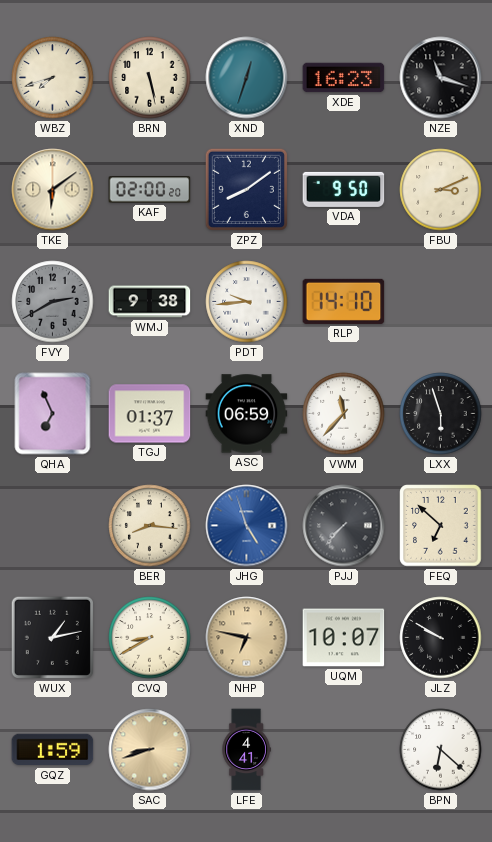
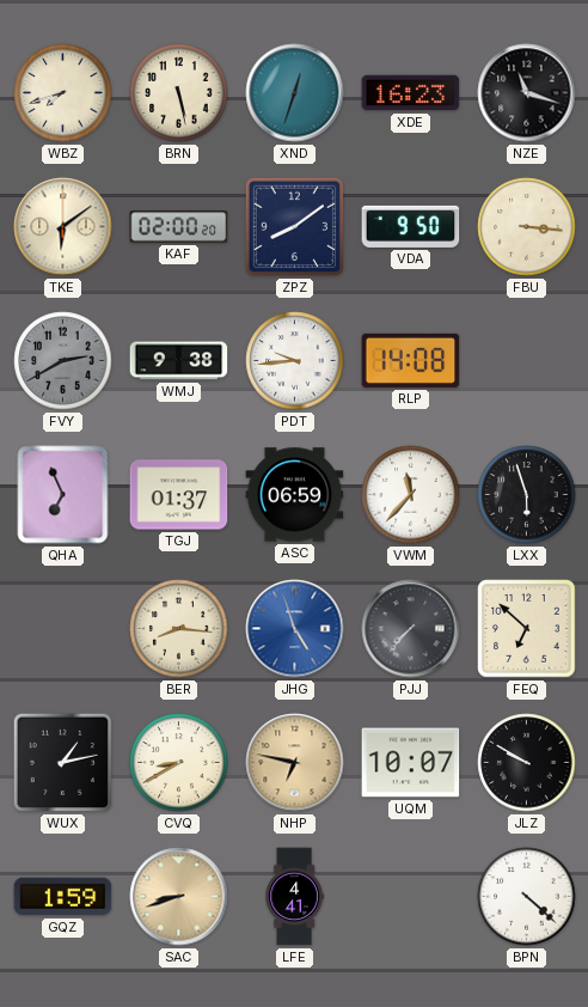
FBU: 3:11 -> 3:16
RLP: 14:10 -> 14:08
BPN: 6:22 -> 4:22
